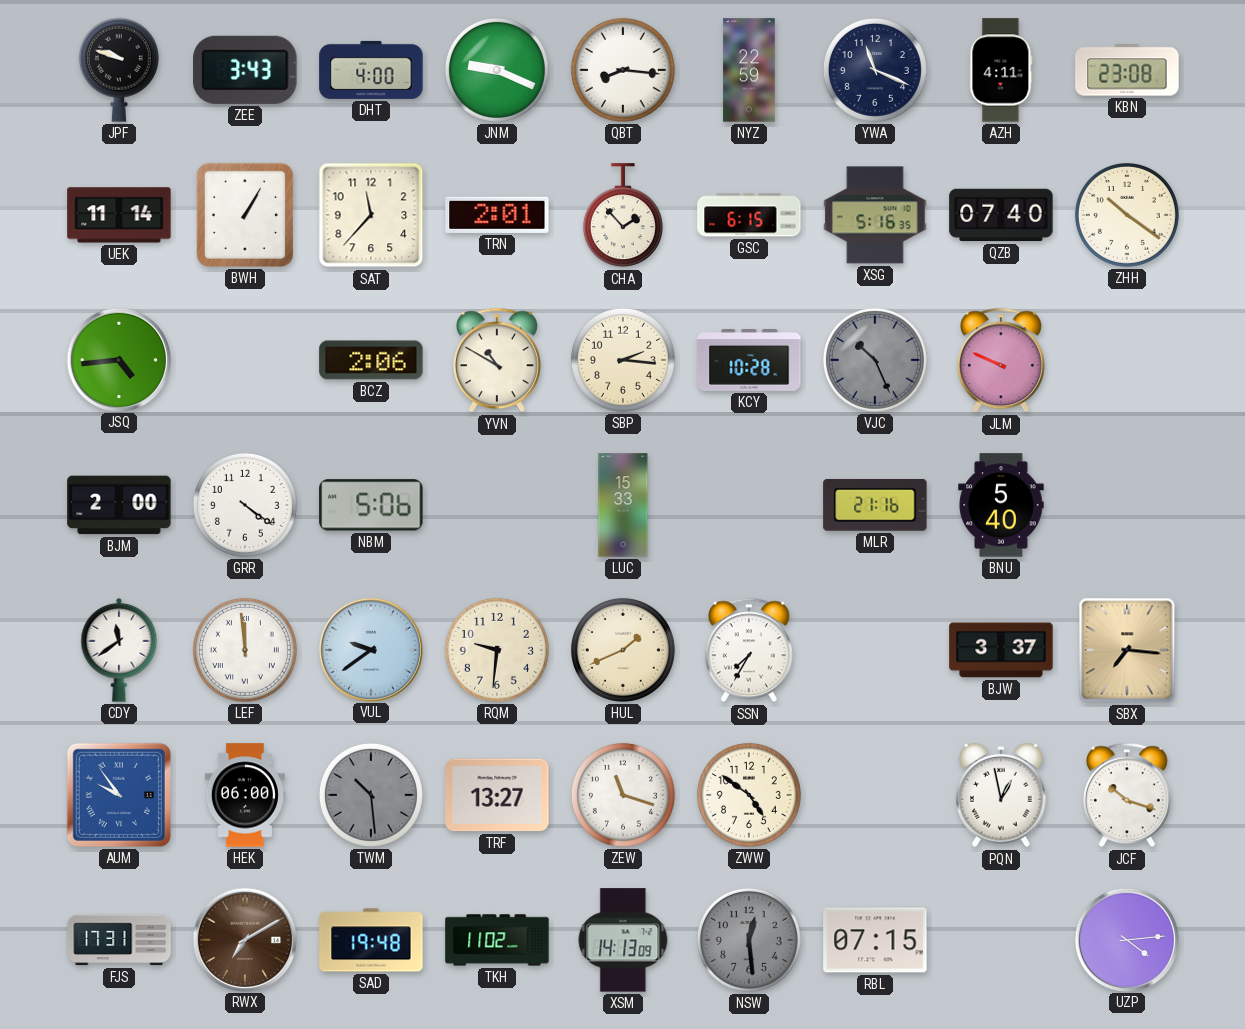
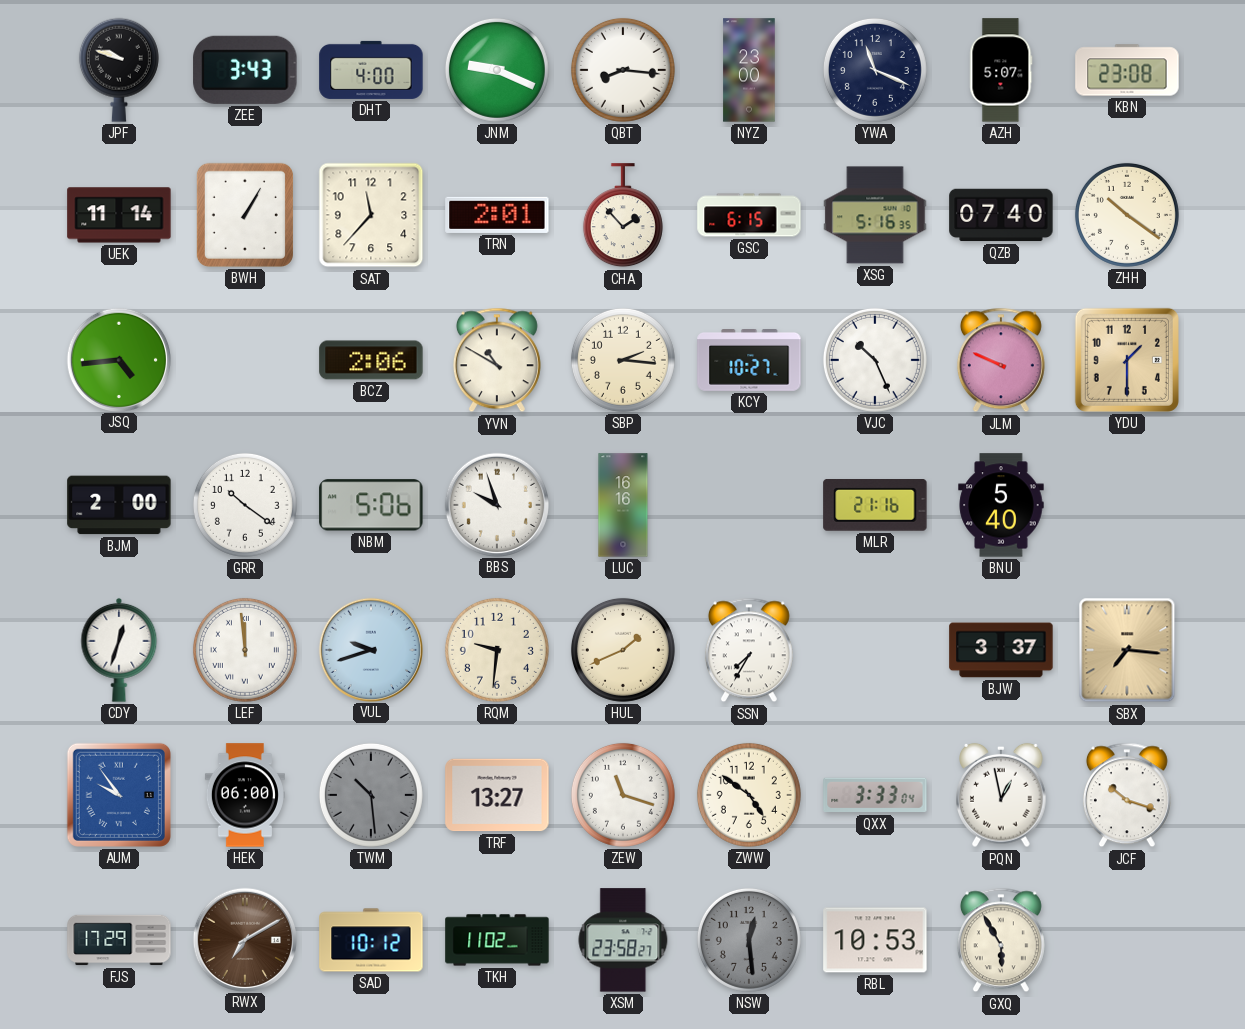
NYZ: 22:59 -> 23:00
AZH: 4:11 -> 5:07
KCY: 10:28 -> 10:27
VJC dial: grey -> white
YDU: none -> 1:30
GRR: 4:21 -> 10:21
BBS: none -> 9:57
LUC: 15:33 -> 16:16
CDY: 11:39 -> 12:33
VUL: 9:39 -> 9:42
QXX: none -> 3:33
FJS: 17:31 -> 17:29
SAD: 19:48 -> 10:12
XSM: 14:13 -> 23:58
RBL: 07:15 -> 10:53
GXQ: none -> 5:55
UZP: 4:14 -> none
